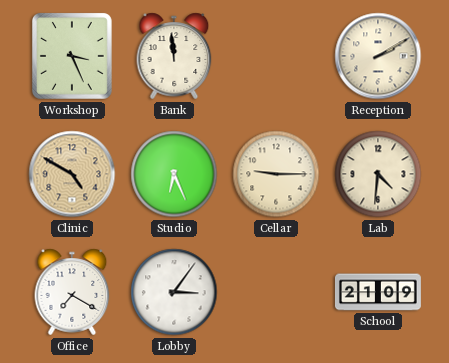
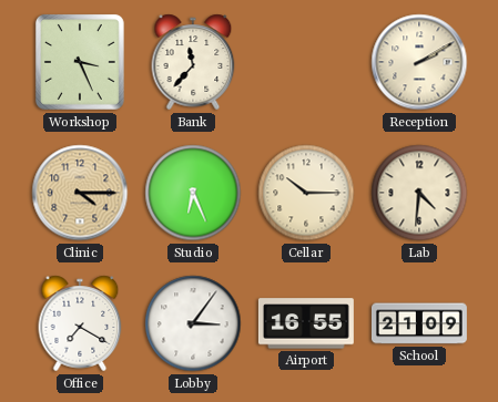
Bank: 11:59 -> 11:37
Clinic: 4:50 -> 4:15
Cellar: 9:15 -> 10:15
Airport: none -> 16:55
